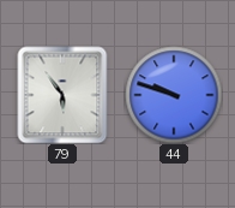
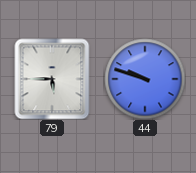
79: 5:54 -> 5:45
